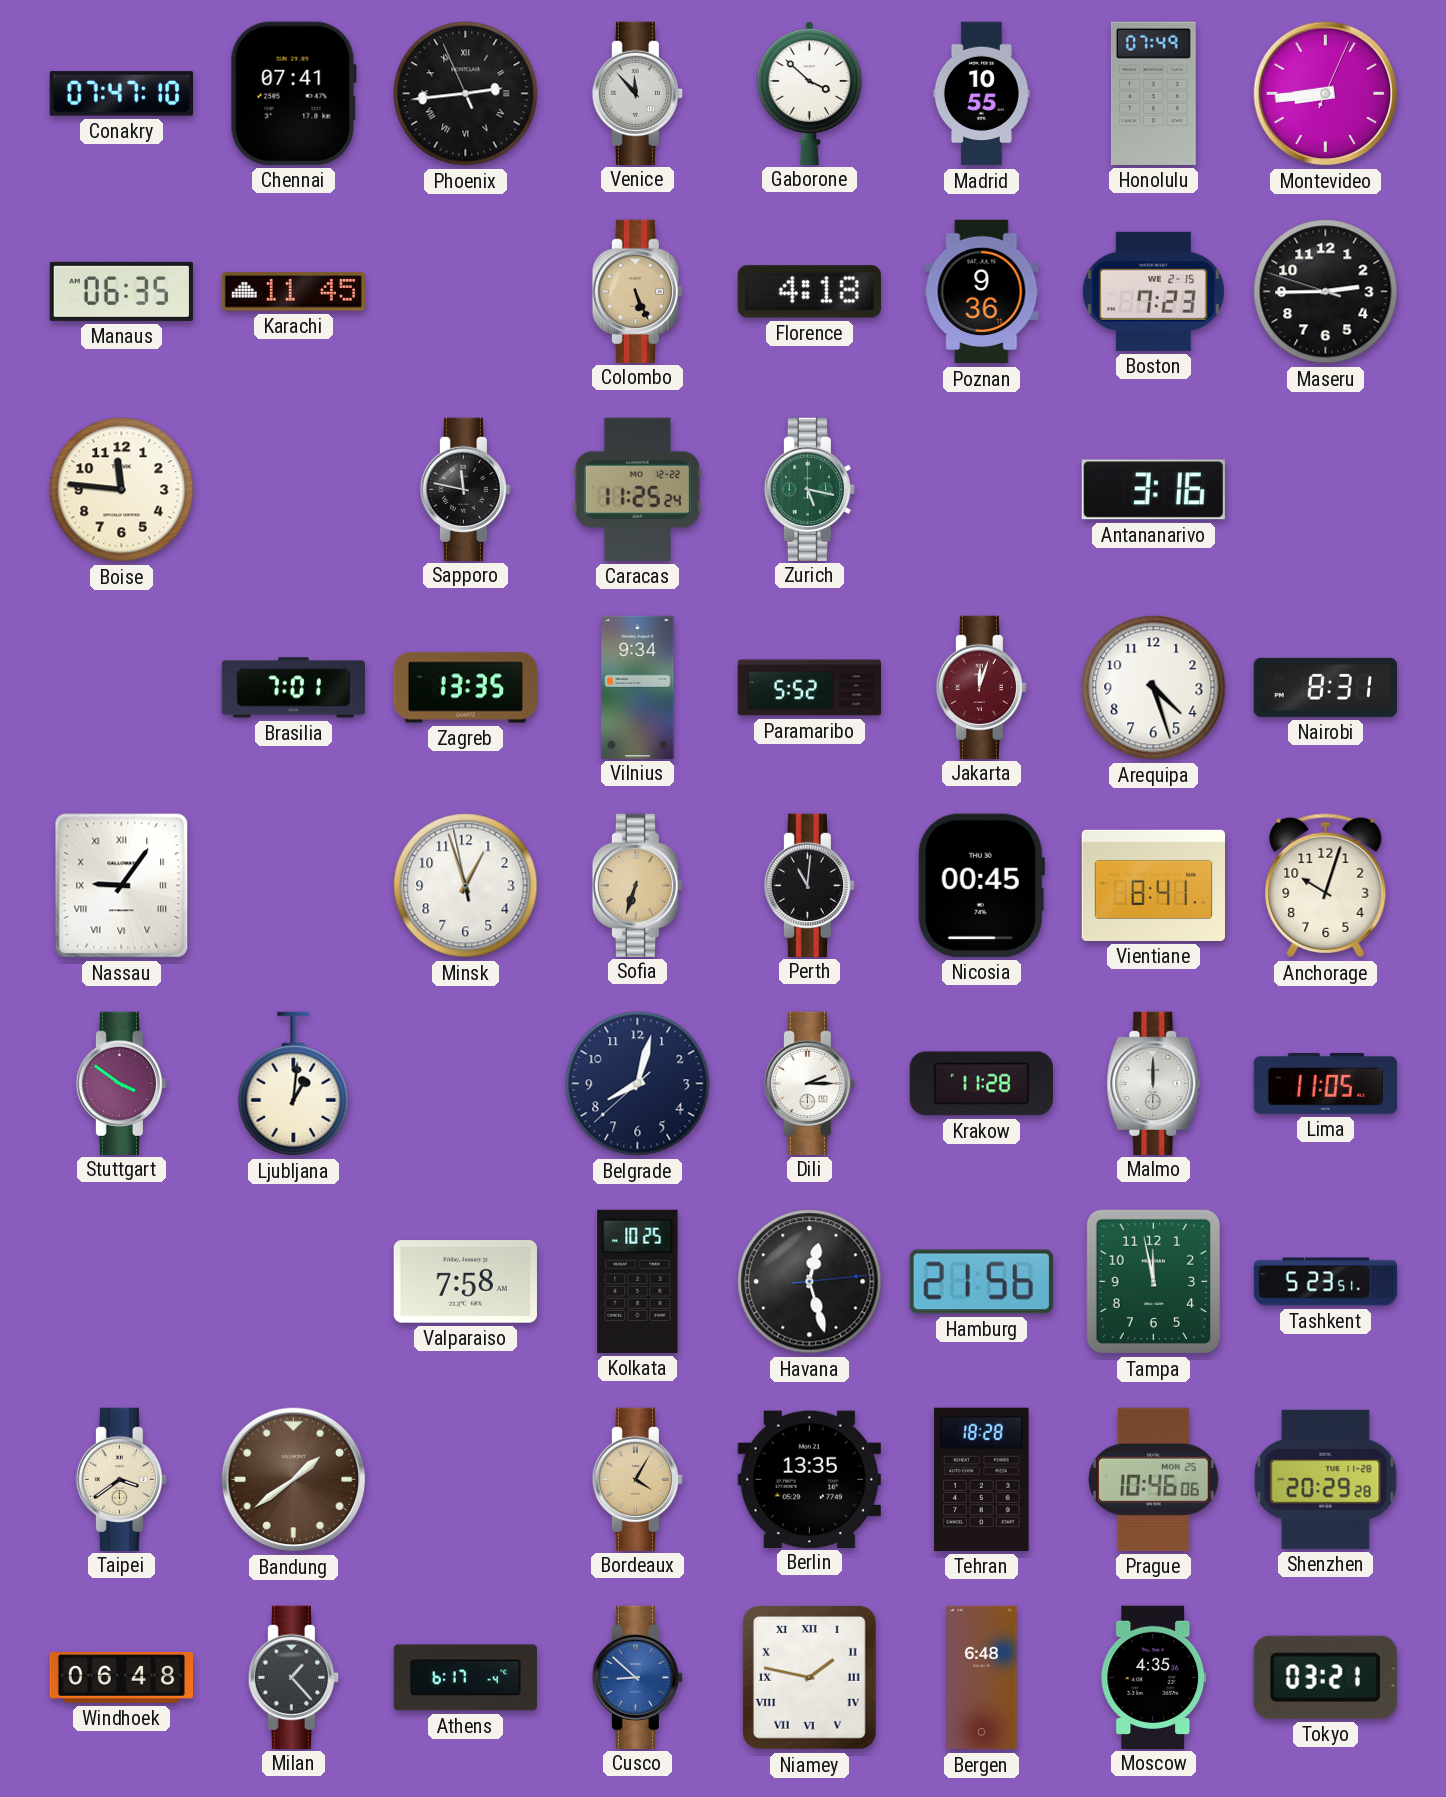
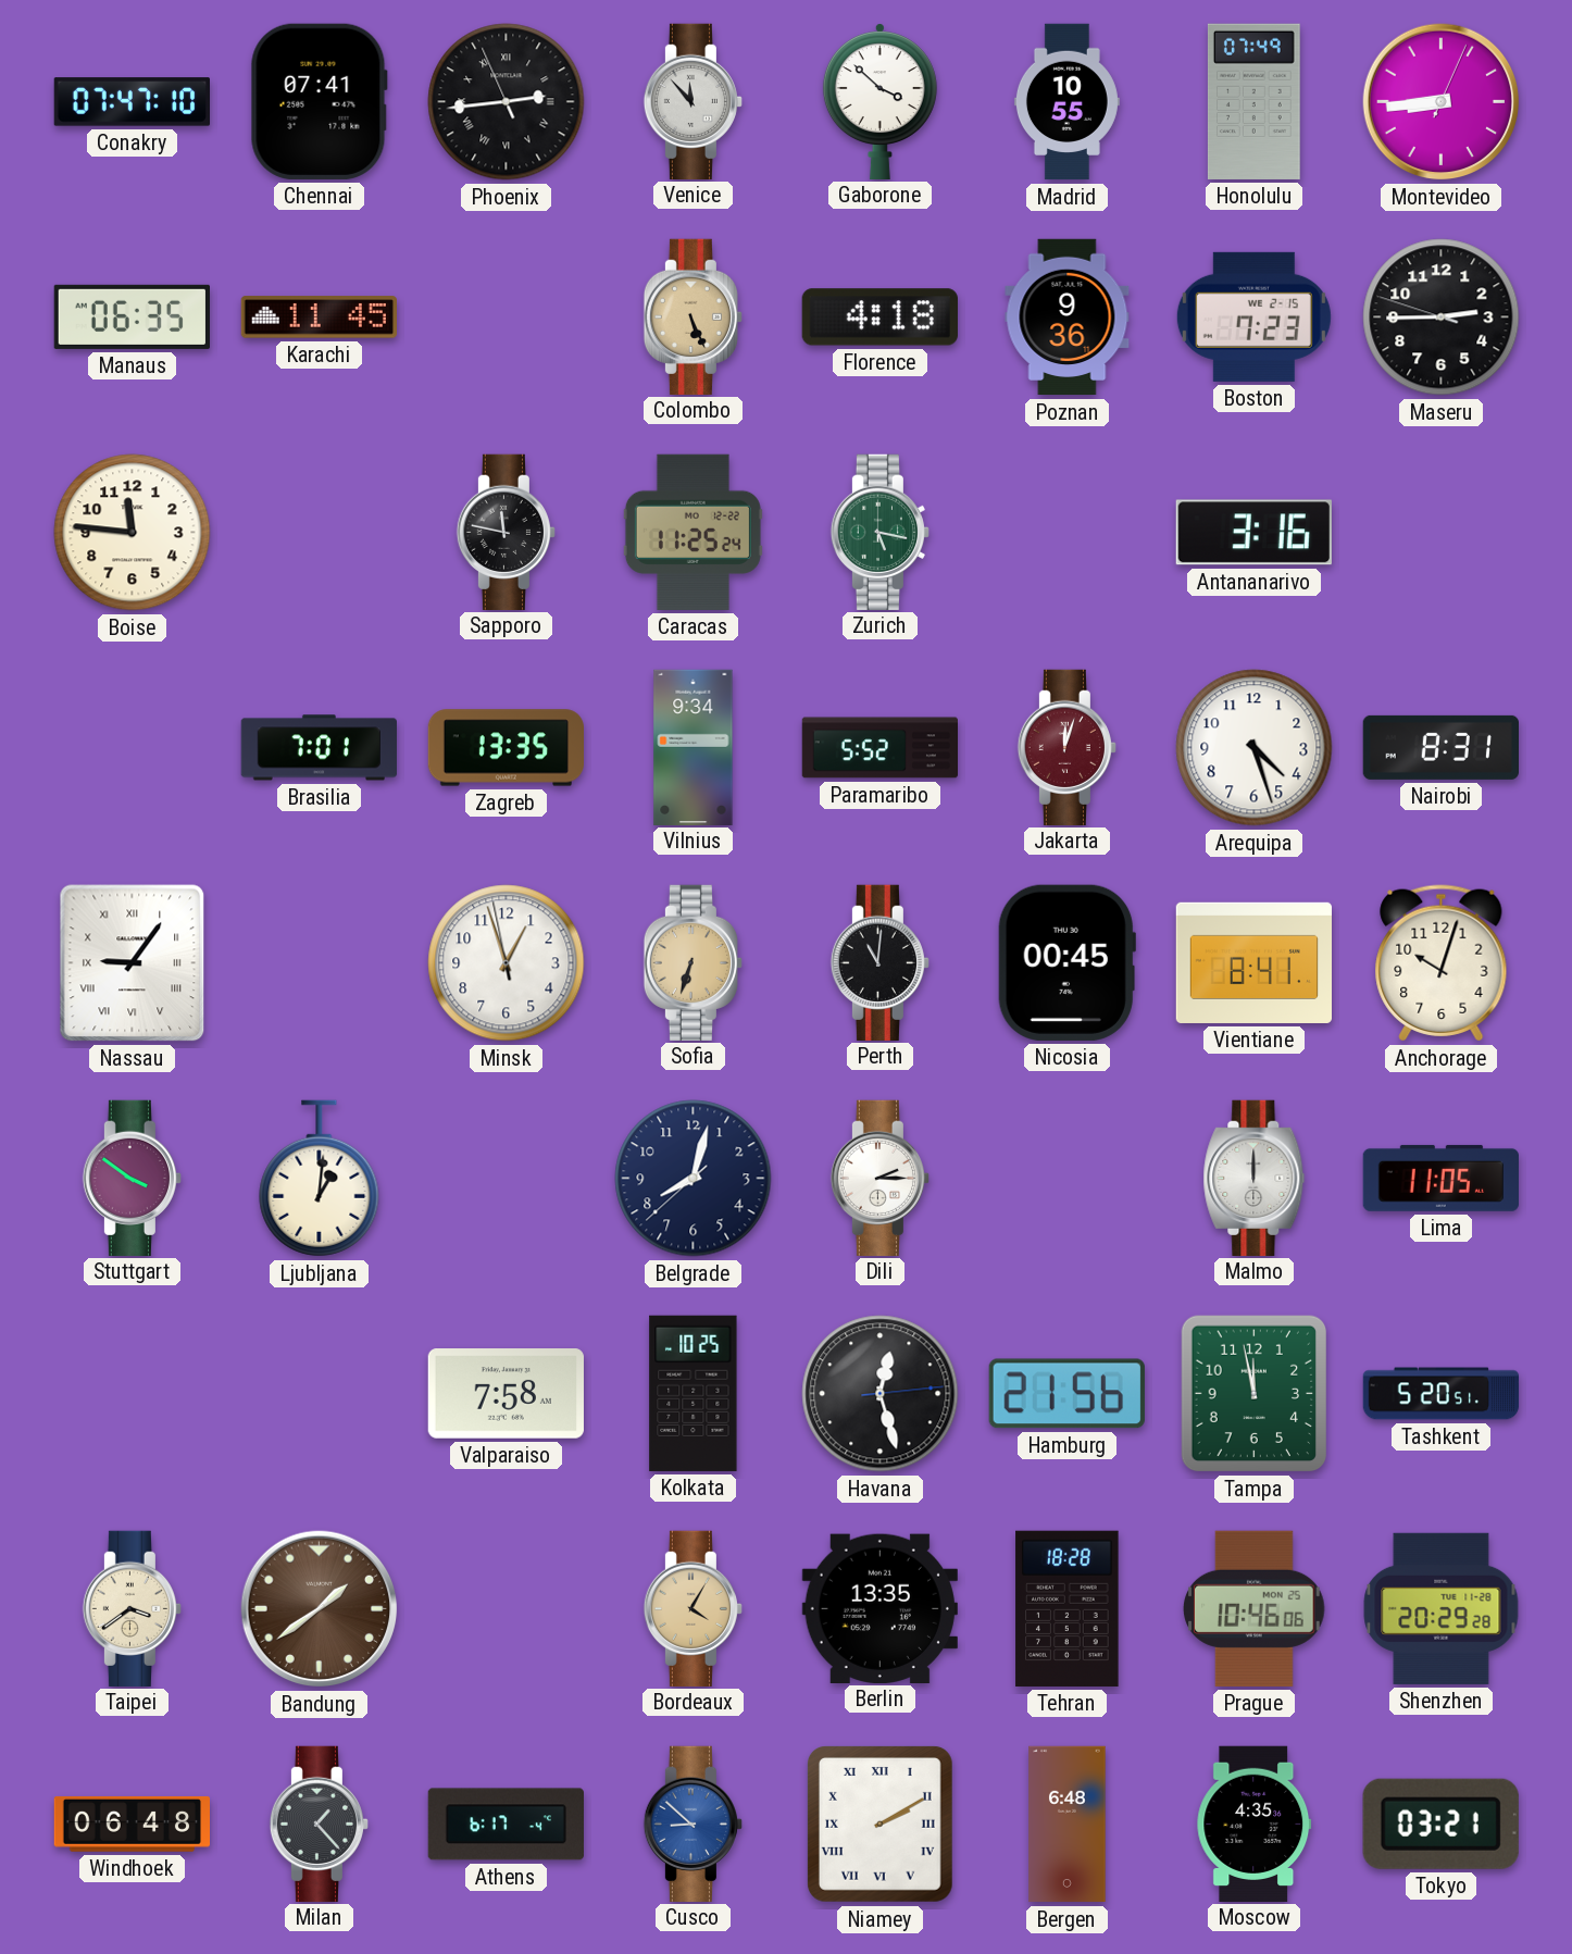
Krakow: 11:28 -> none
Tashkent: 5:23 -> 5:20
Niamey: 1:47 -> 2:10
